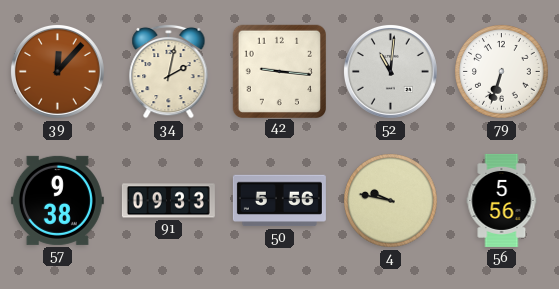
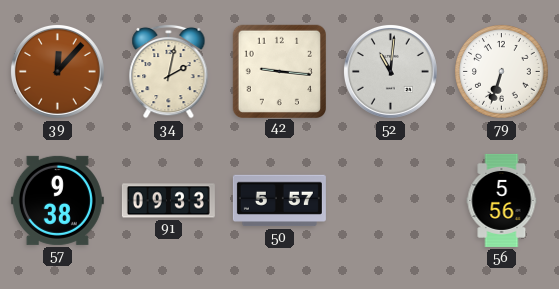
50: 5:56 -> 5:57
4: 9:47 -> none
